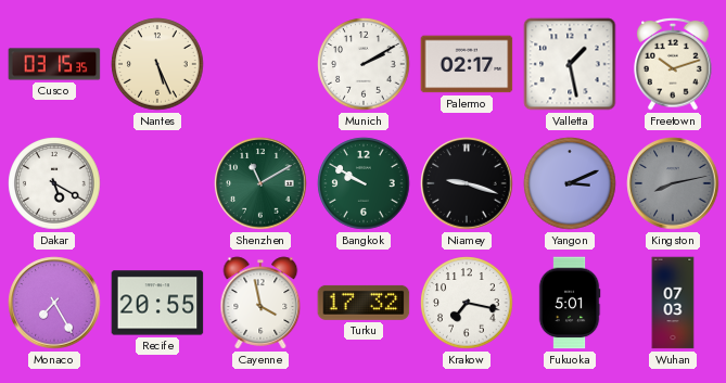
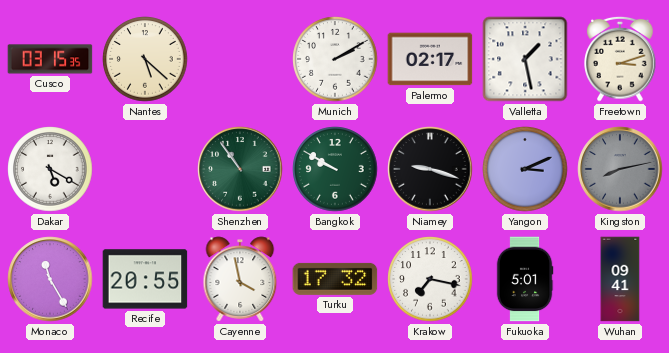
Nantes: 5:26 -> 5:22
Freetown: 10:12 -> 3:12
Shenzhen: 11:10 -> 10:54
Monaco: 7:25 -> 11:25
Wuhan: 07:03 -> 09:41
